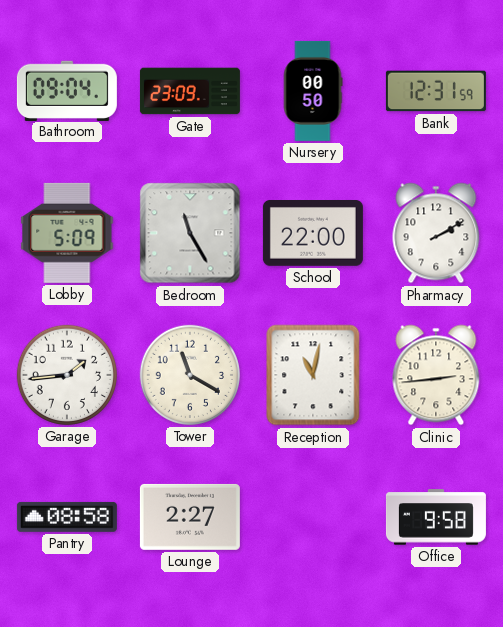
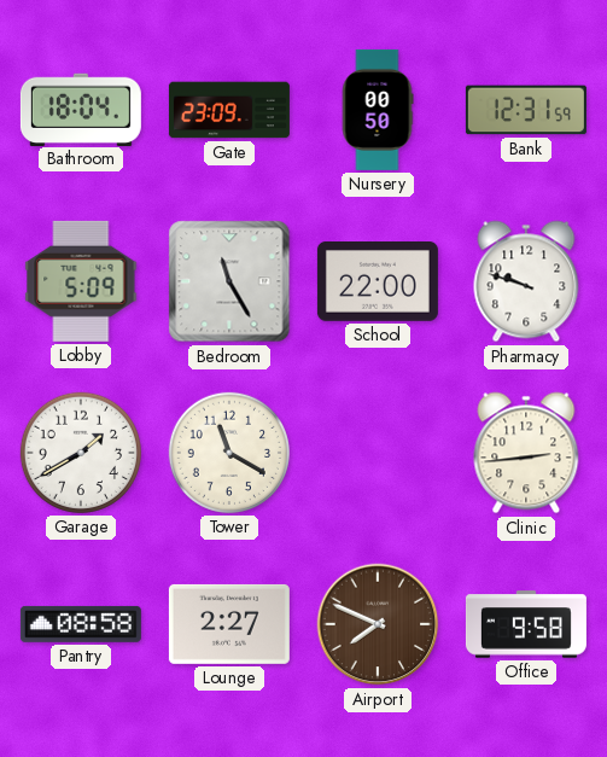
Bathroom: 09:04 -> 18:04
Pharmacy: 2:10 -> 9:48
Garage: 1:44 -> 1:40
Reception: 11:02 -> none
Airport: none -> 7:49
